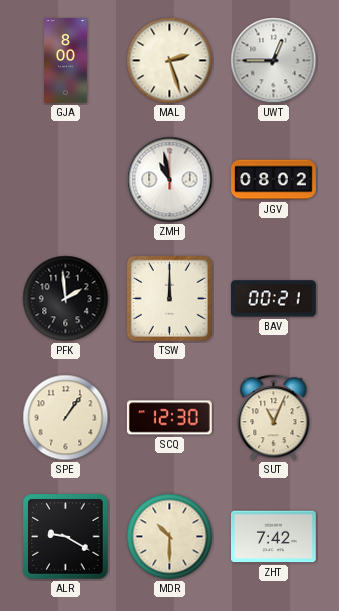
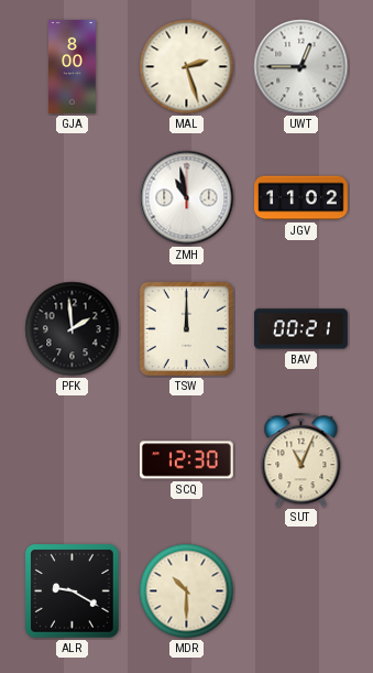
JGV: 08:02 -> 11:02
SPE: 1:06 -> none
ZHT: 7:42 -> none
